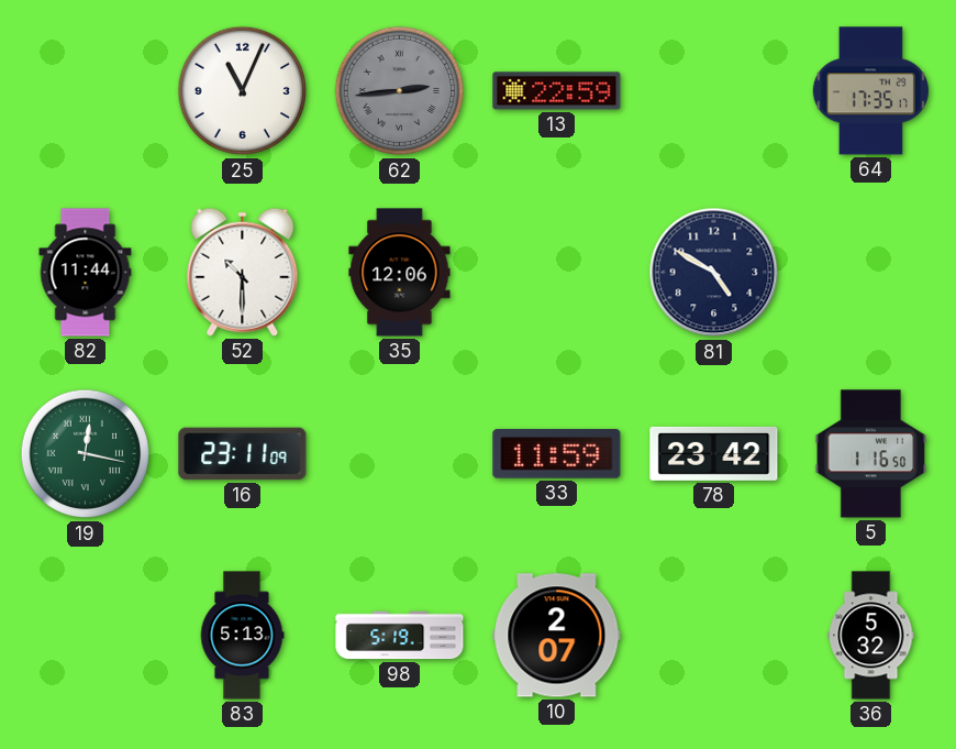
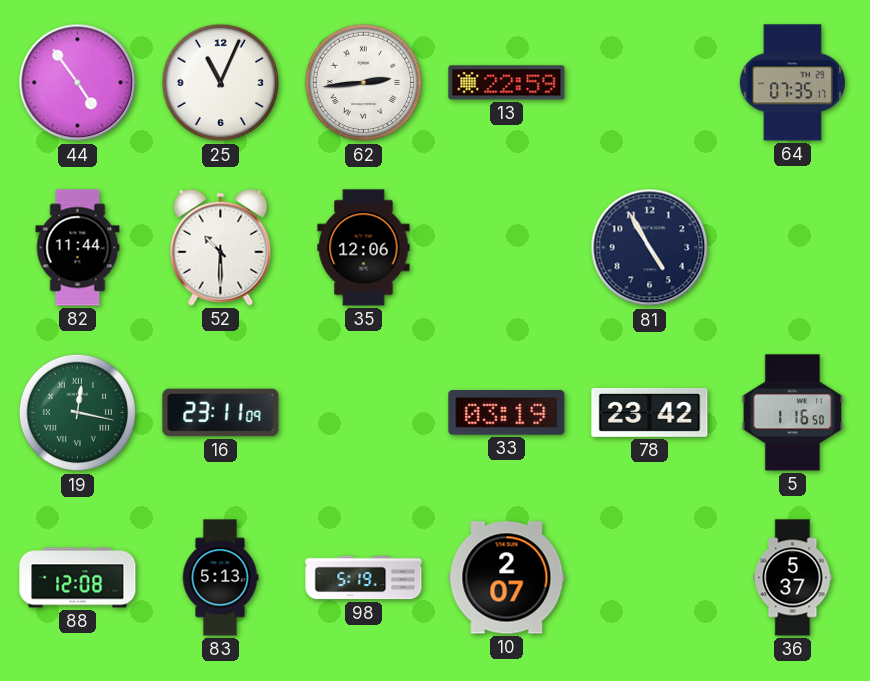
44: none -> 4:54
62 dial: grey -> white
64: 17:35 -> 07:35
81: 4:50 -> 4:55
33: 11:59 -> 03:19
88: none -> 12:08
36: 5:32 -> 5:37
